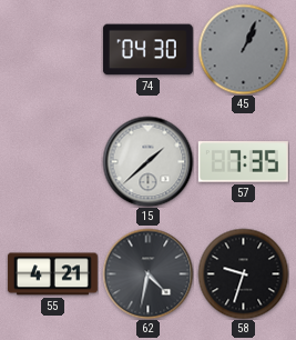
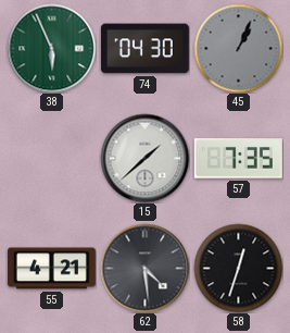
38: none -> 5:56
62: 4:32 -> 4:29
58: 9:33 -> 12:33
